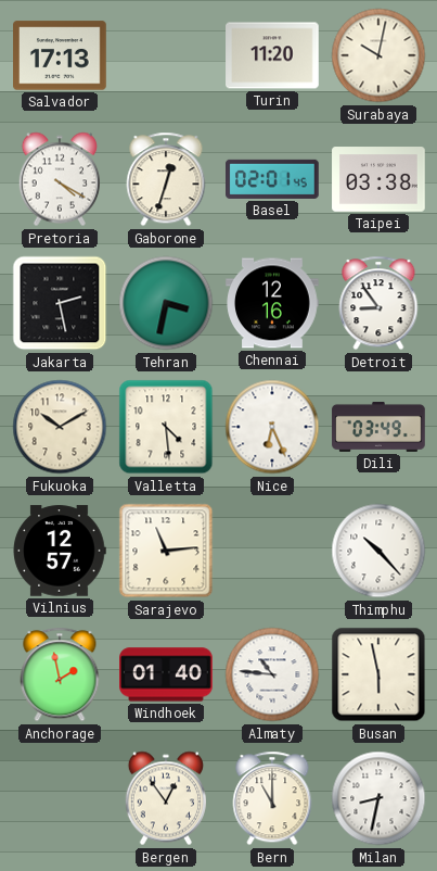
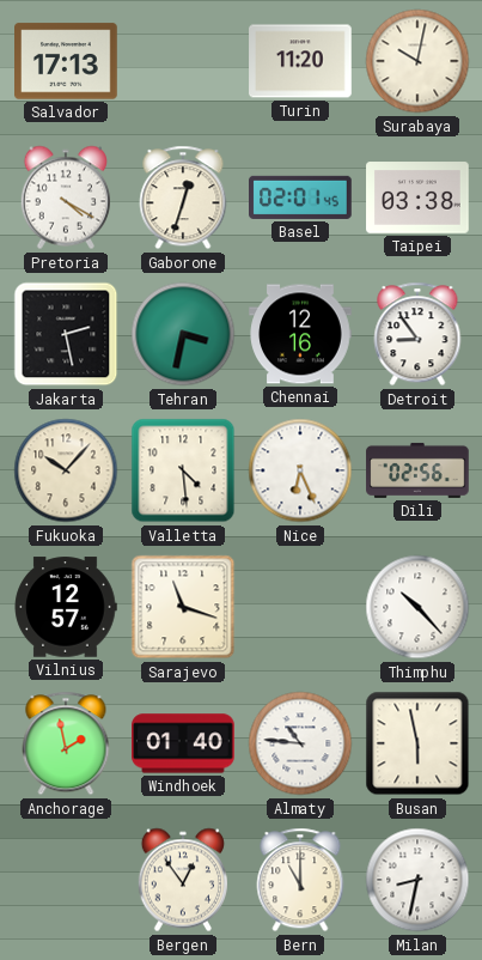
Fukuoka: 10:10 -> 10:07
Dili: 03:49 -> 02:56
Sarajevo: 11:14 -> 11:18
